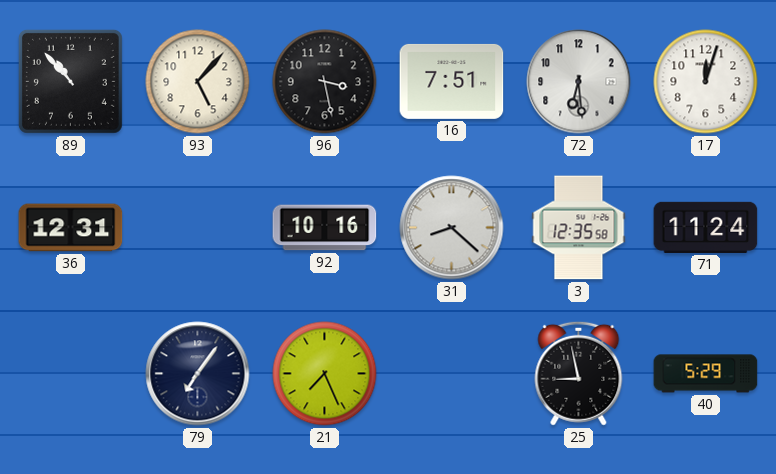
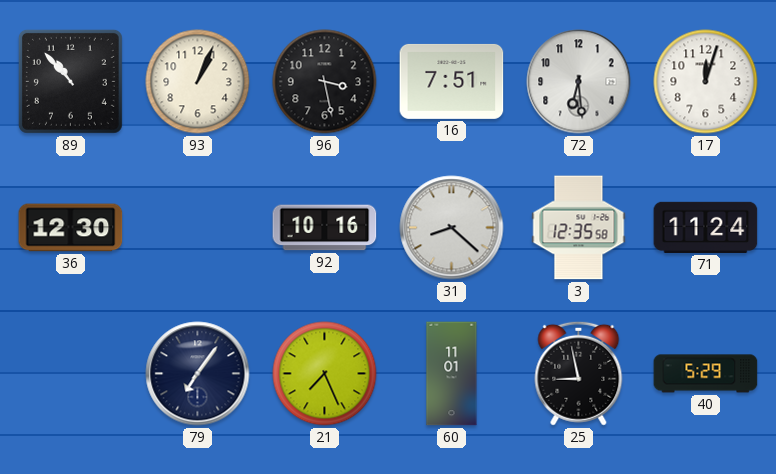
93: 5:07 -> 1:04
36: 12:31 -> 12:30
60: none -> 11:01
